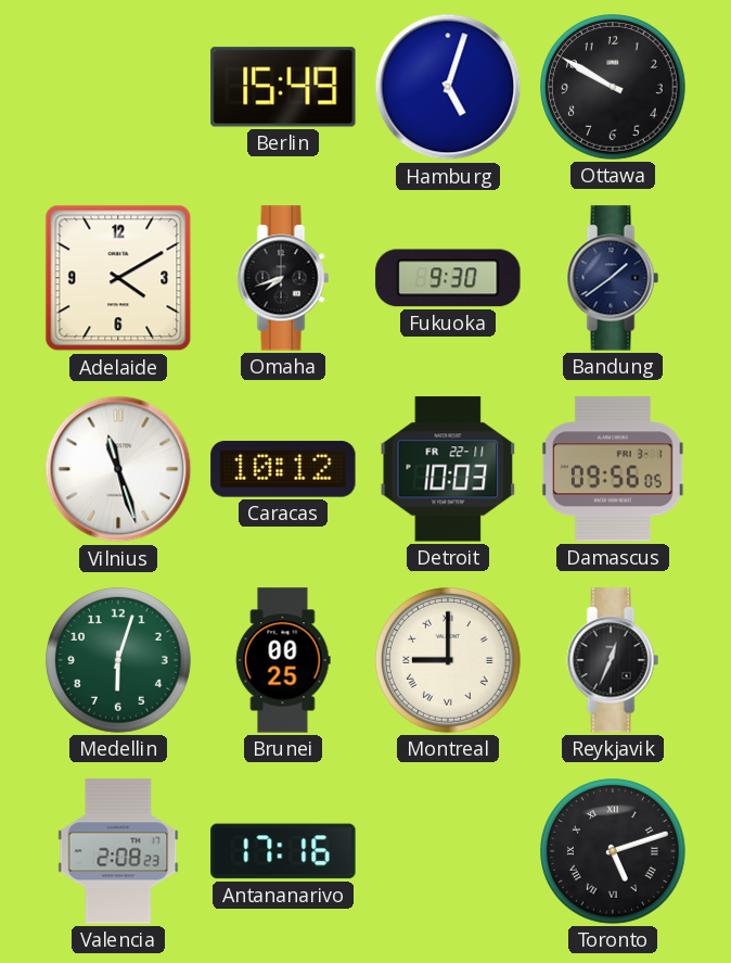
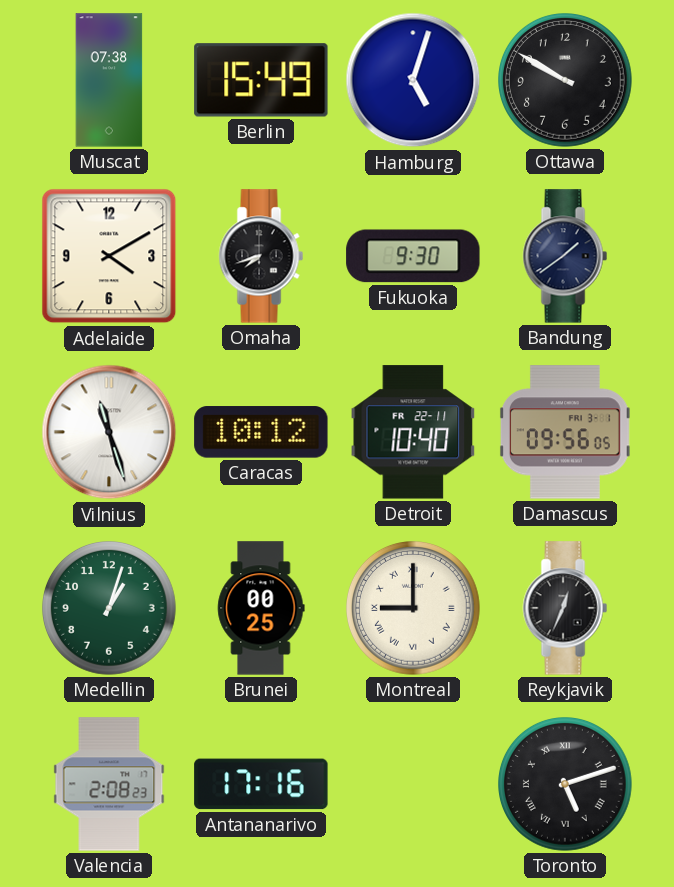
Muscat: none -> 07:38
Detroit: 10:03 -> 10:40
Medellin: 6:03 -> 1:03
